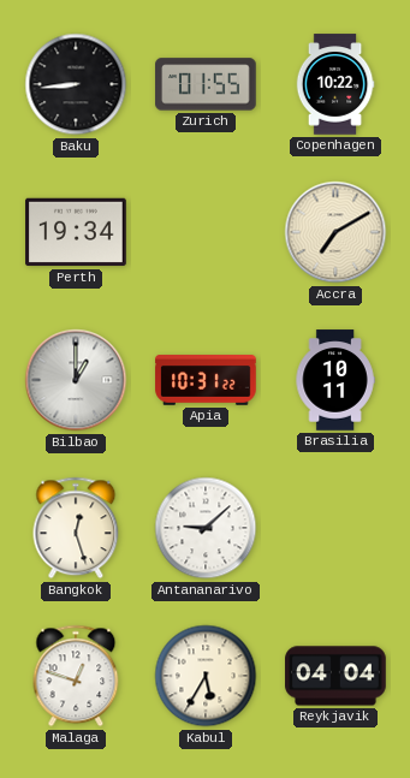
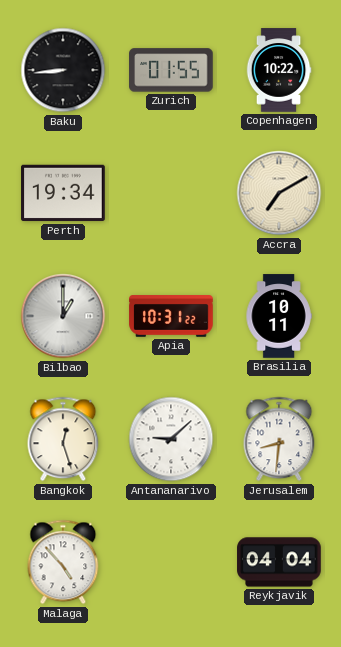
Jerusalem: none -> 8:31
Malaga: 12:48 -> 4:53
Kabul: 5:35 -> none
